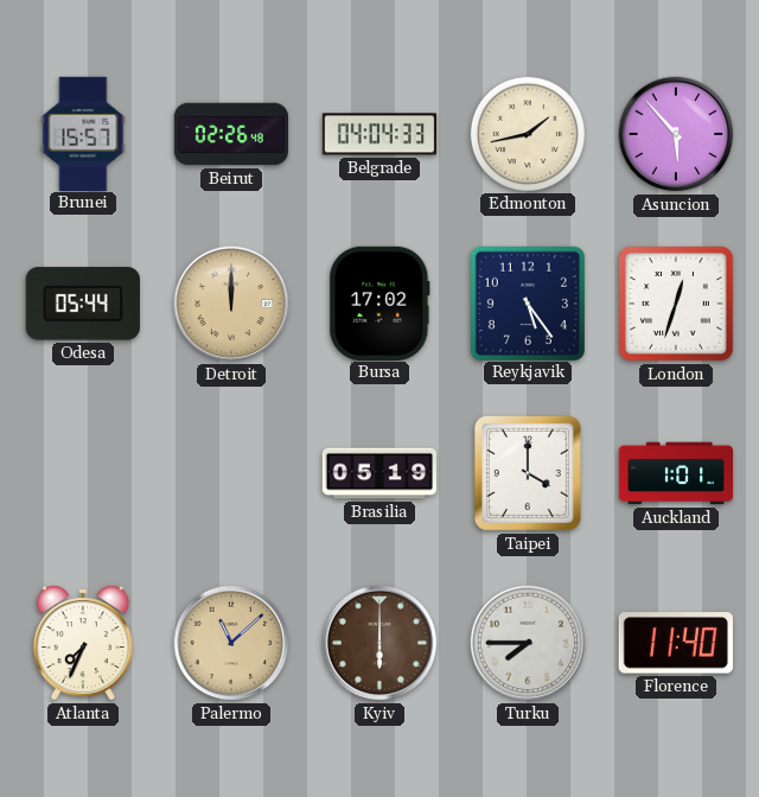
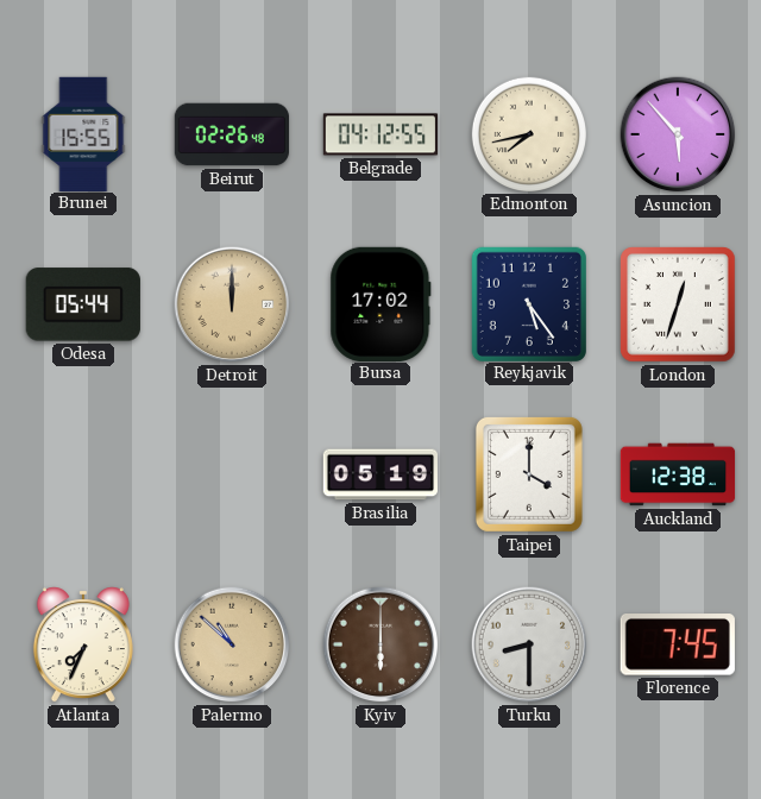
Brunei: 15:57 -> 15:55
Belgrade: 04:04 -> 04:12
Edmonton: 1:43 -> 7:43
Auckland: 1:01 -> 12:38
Palermo: 11:08 -> 10:52
Turku: 7:45 -> 8:30
Florence: 11:40 -> 7:45
